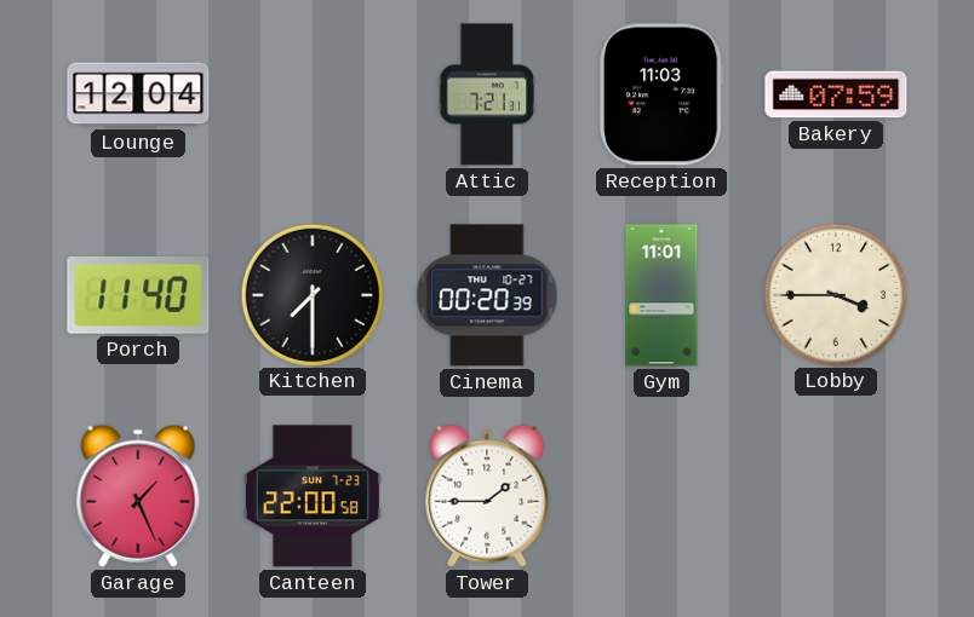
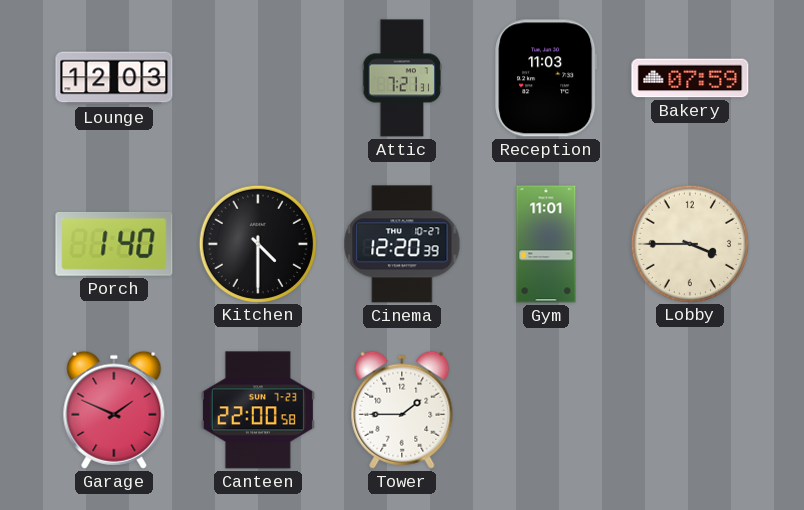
Lounge: 12:04 -> 12:03
Porch: 11:40 -> 1:40
Kitchen: 7:30 -> 4:30
Cinema: 00:20 -> 12:20
Garage: 1:26 -> 1:49
